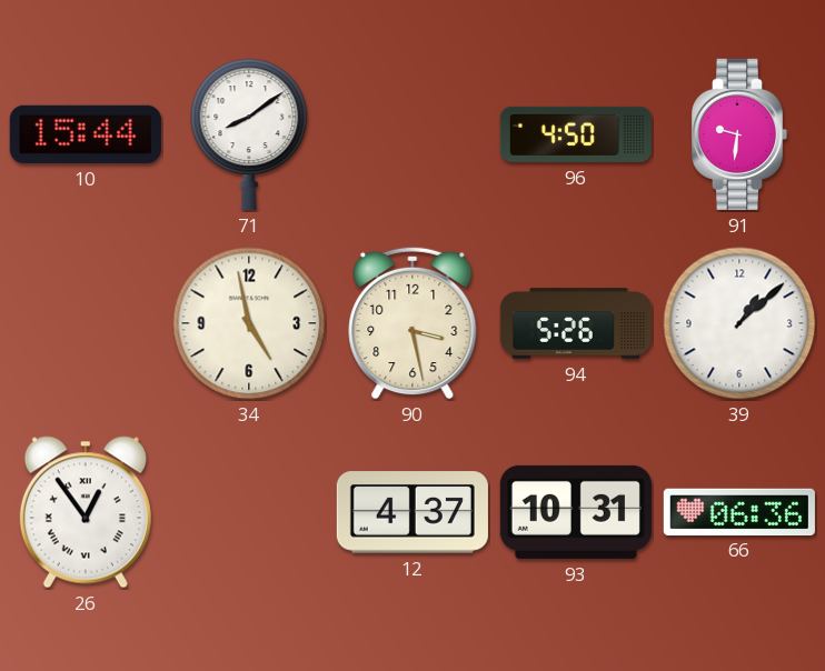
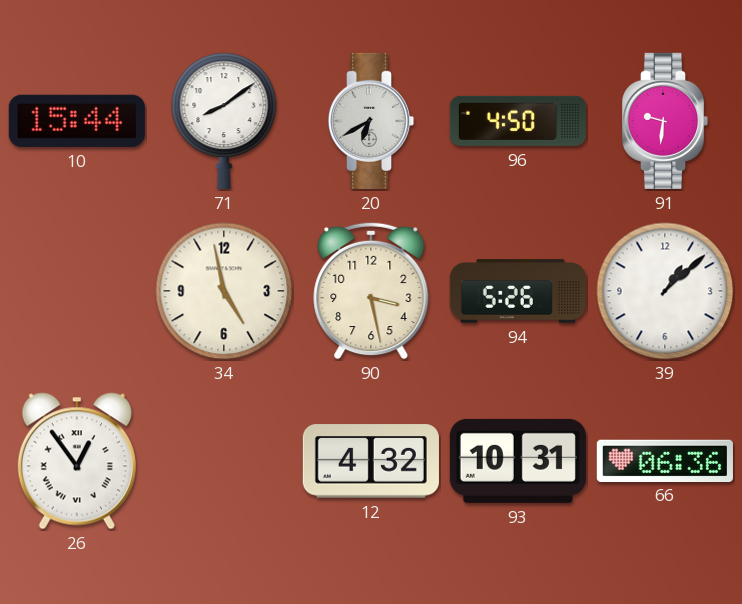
20: none -> 6:40
12: 4:37 -> 4:32
